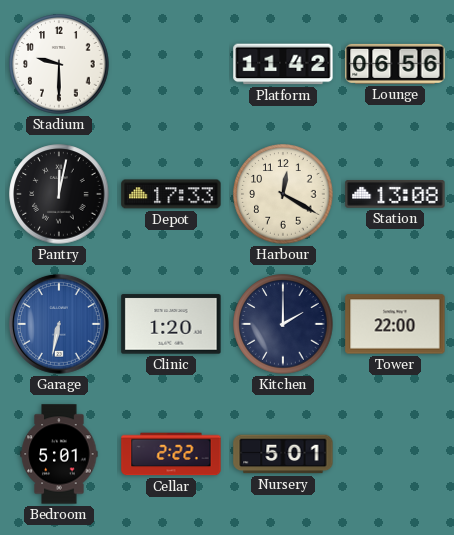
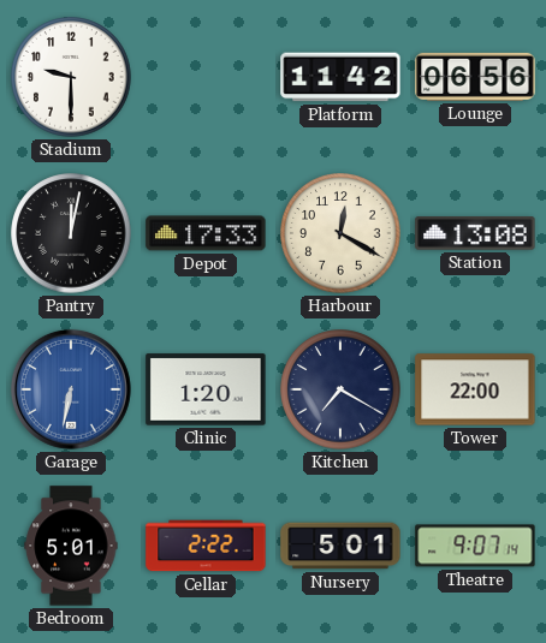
Kitchen: 2:00 -> 7:20
Theatre: none -> 9:07
